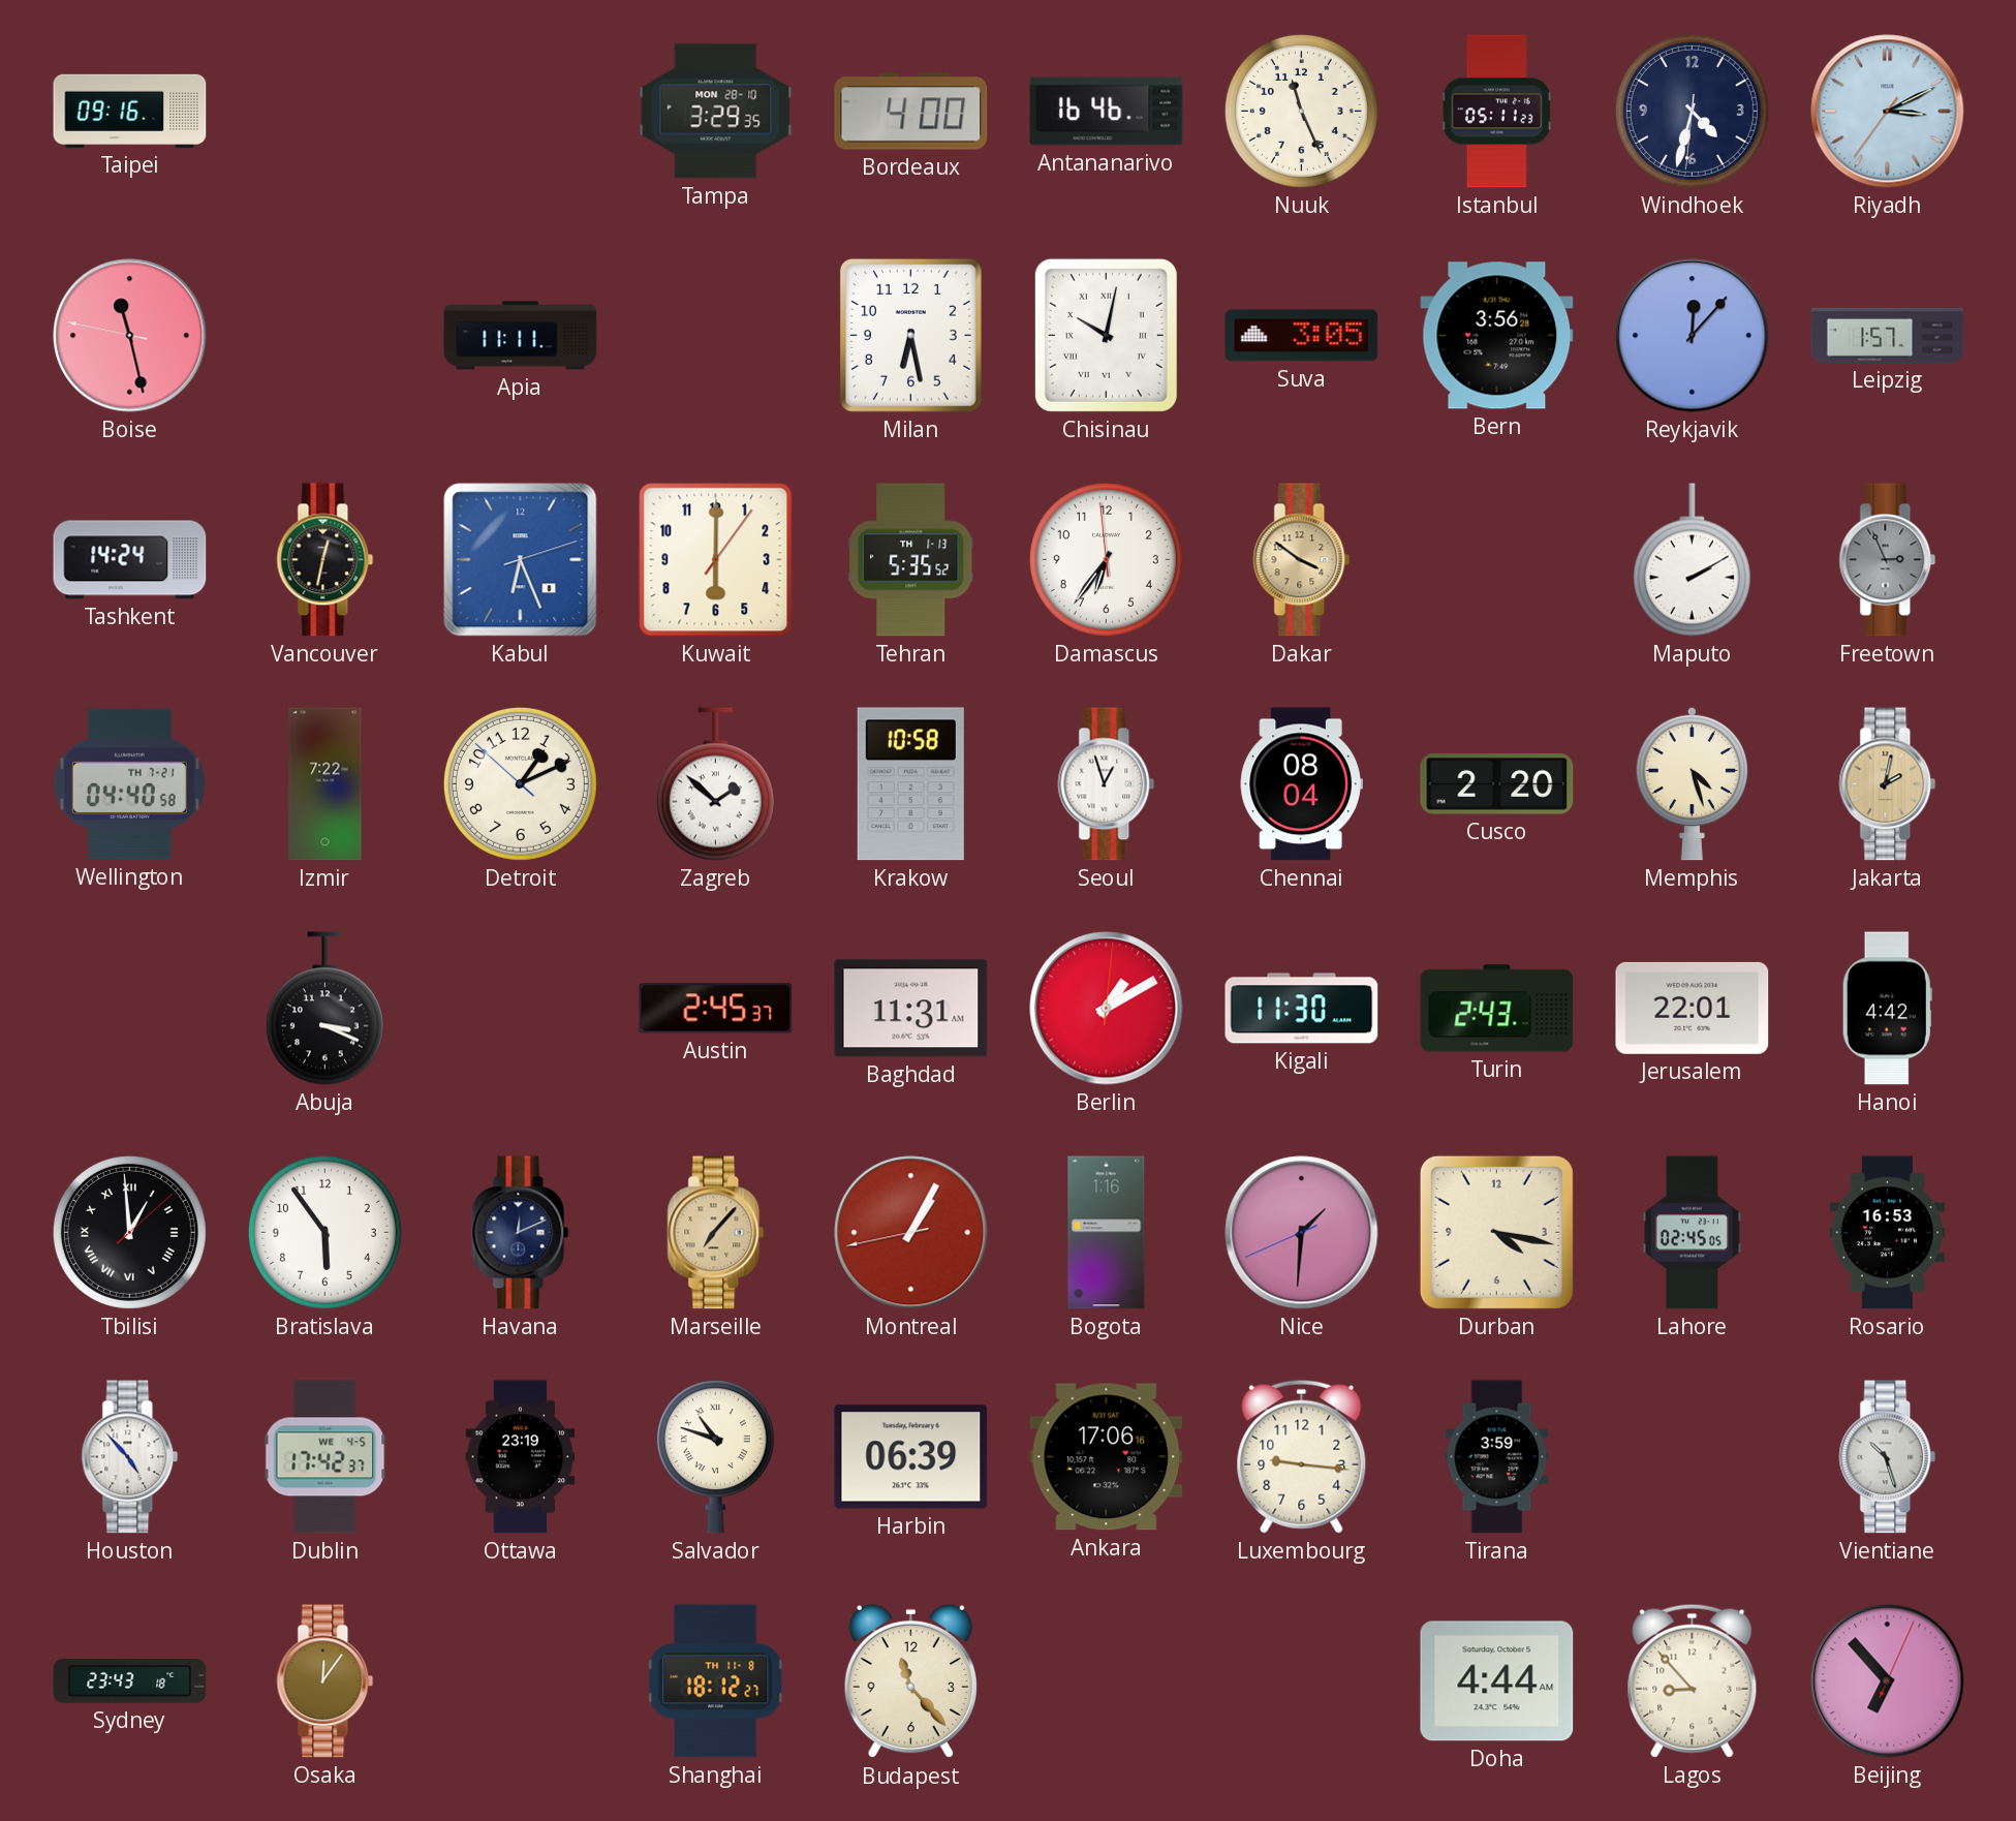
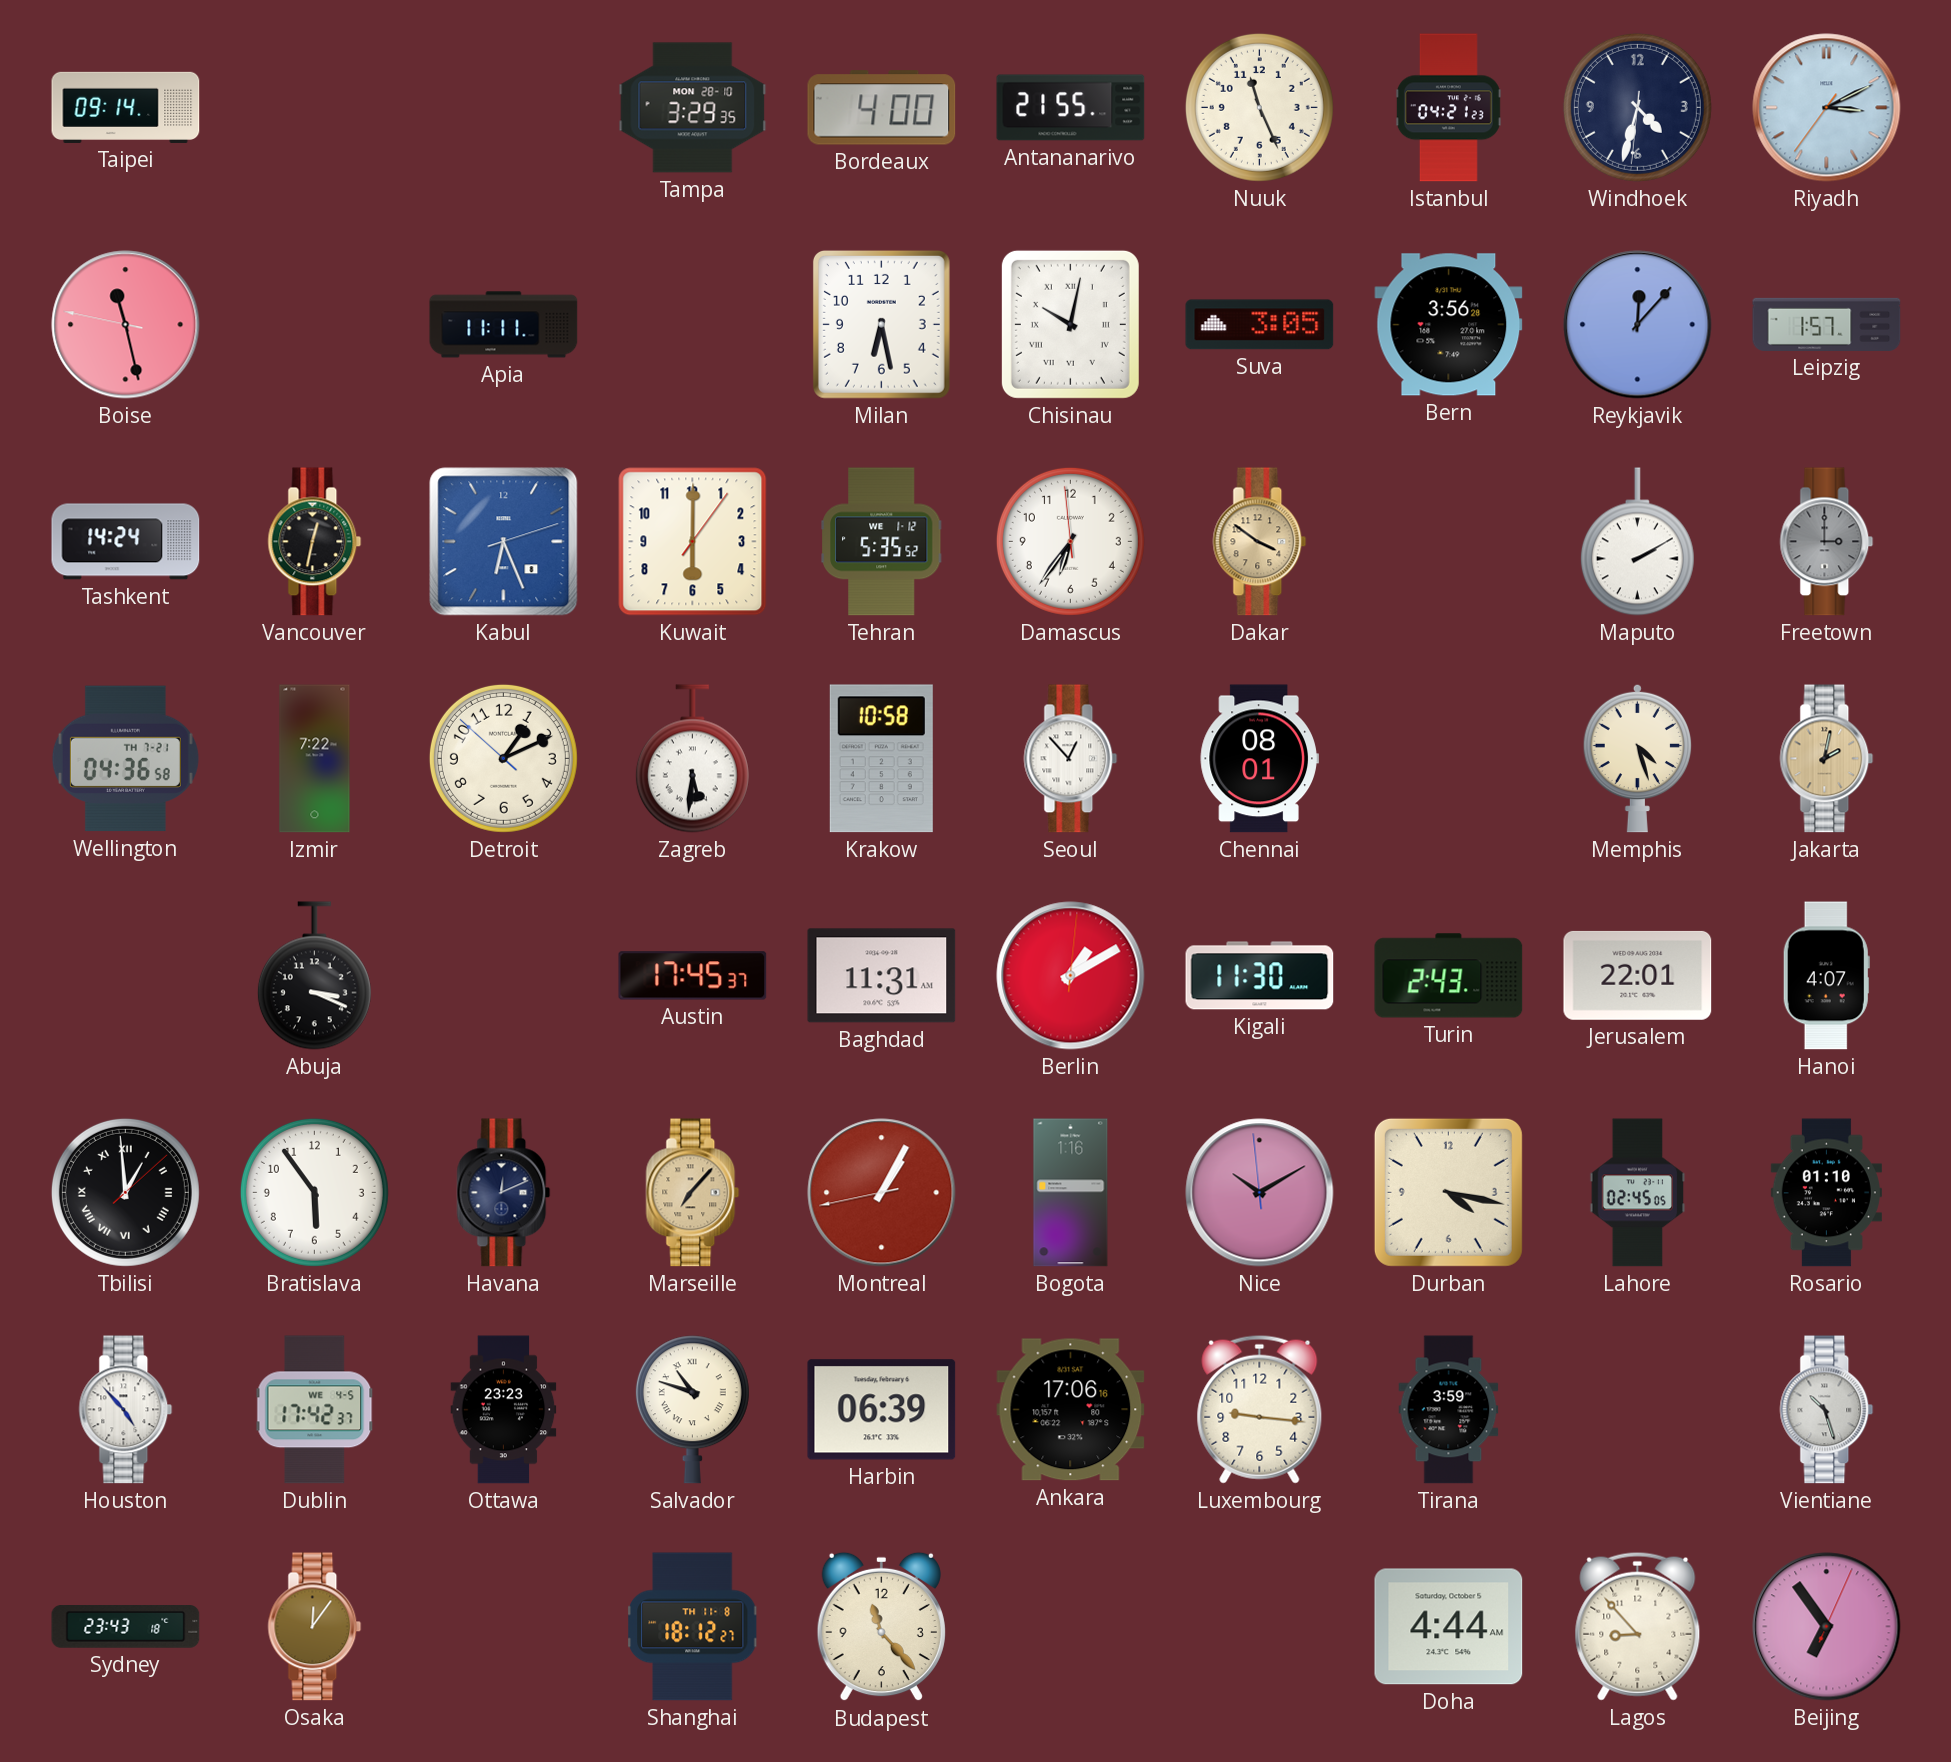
Taipei: 09:16 -> 09:14
Antananarivo: 16:46 -> 21:55
Istanbul: 05:11 -> 04:21
Tehran date: TH 1-13 -> WE 1-12
Freetown: 2:56 -> 3:00
Wellington: 04:40 -> 04:36
Zagreb: 1:52 -> 5:31
Seoul: 12:57 -> 12:53
Chennai: 08:04 -> 08:01
Cusco: 2:20 -> none
Austin: 2:45 -> 17:45
Hanoi: 4:42 -> 4:07
Nice: 1:30 -> 10:09
Rosario: 16:53 -> 01:10
Ottawa: 23:19 -> 23:23
Beijing: 6:53 -> 6:54
